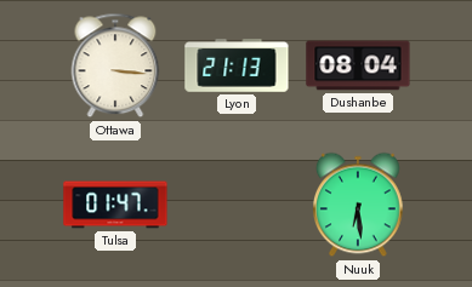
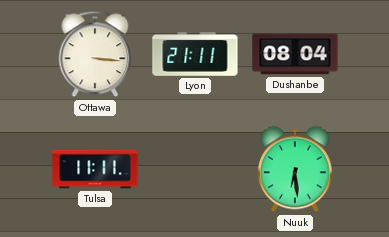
Lyon: 21:13 -> 21:11
Tulsa: 01:47 -> 11:11
